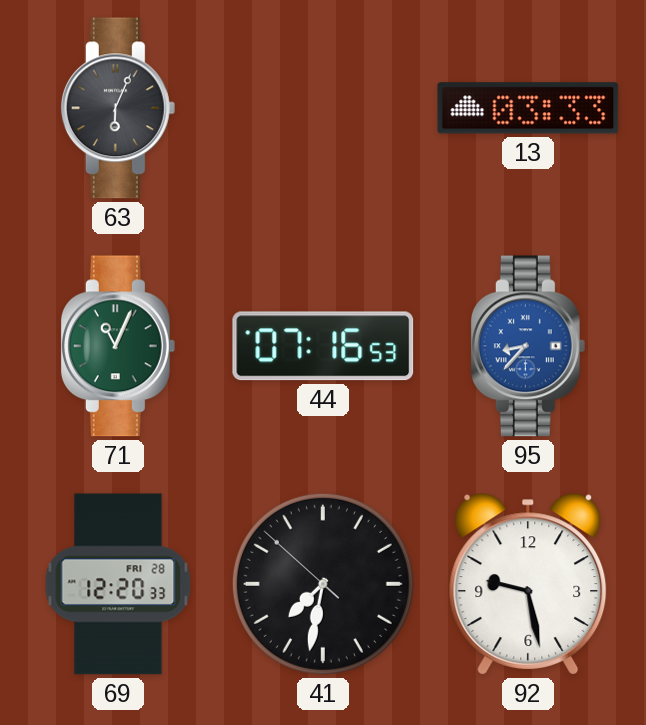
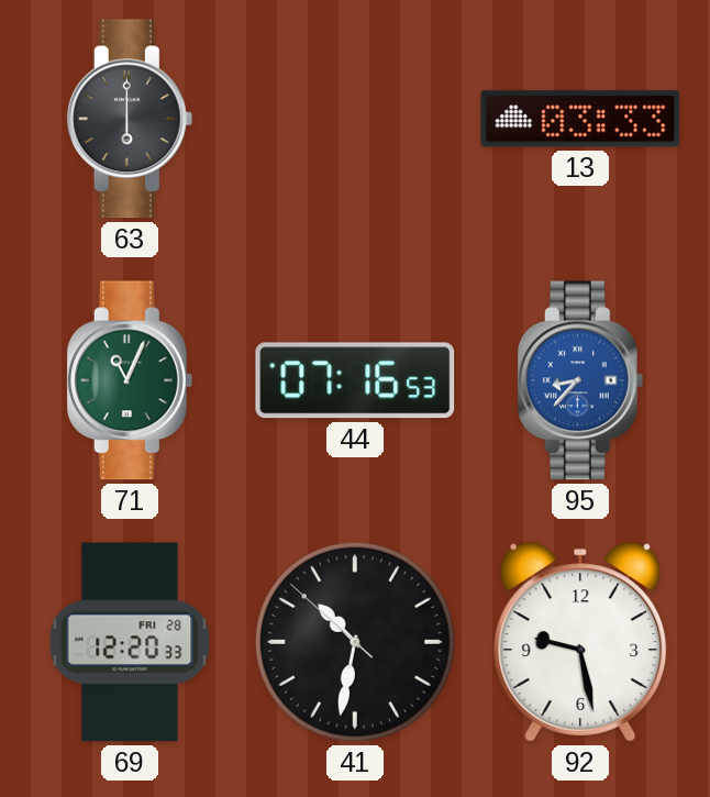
63: 6:04 -> 6:00
41: 7:31 -> 10:31
